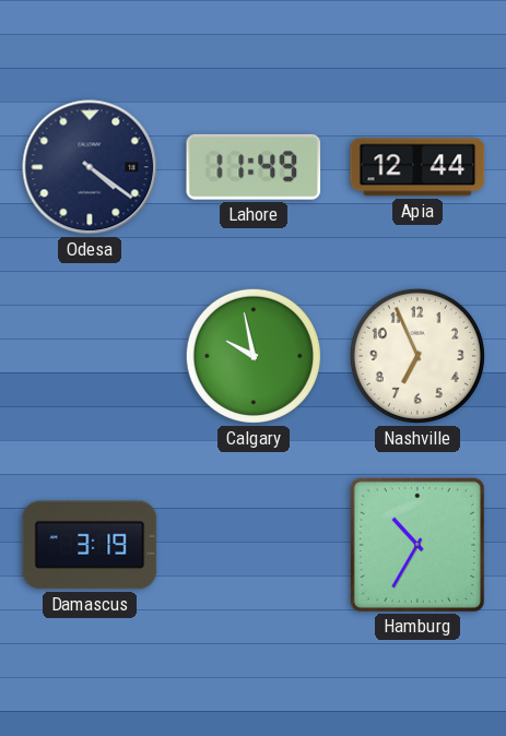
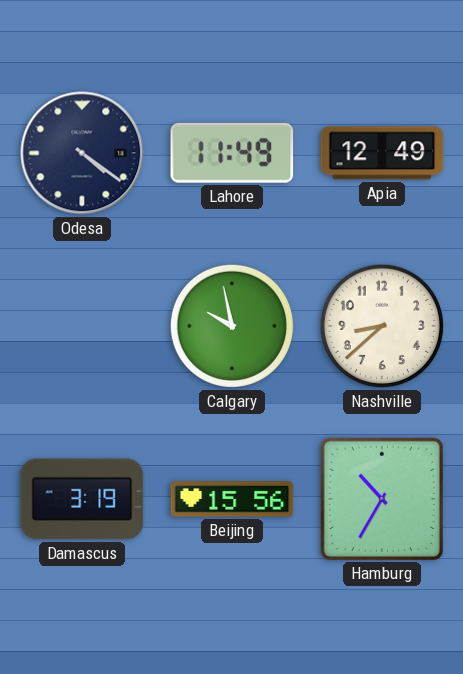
Apia: 12:44 -> 12:49
Nashville: 6:56 -> 8:38
Beijing: none -> 15:56
